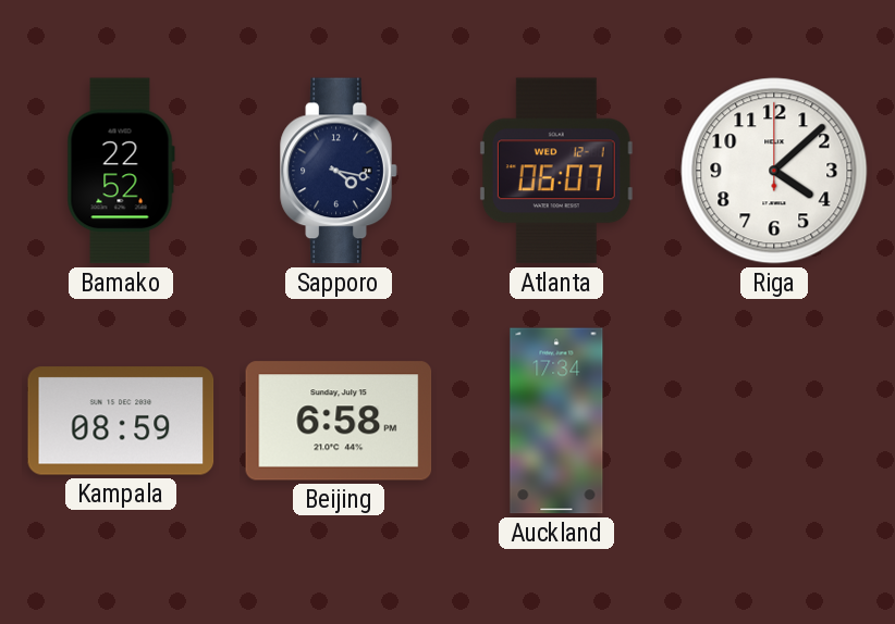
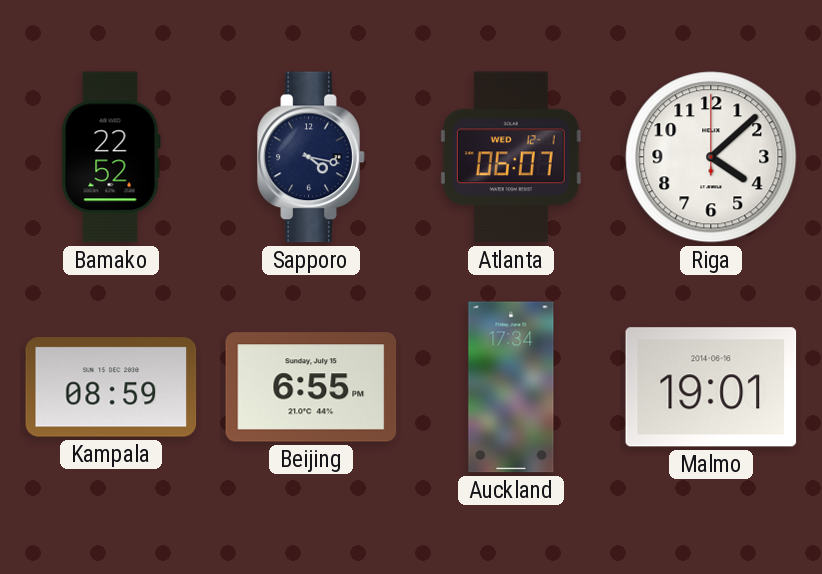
Beijing: 6:58 -> 6:55
Malmo: none -> 19:01
